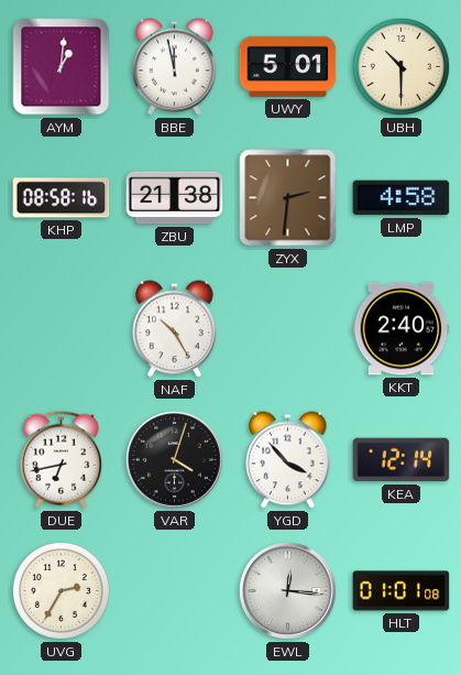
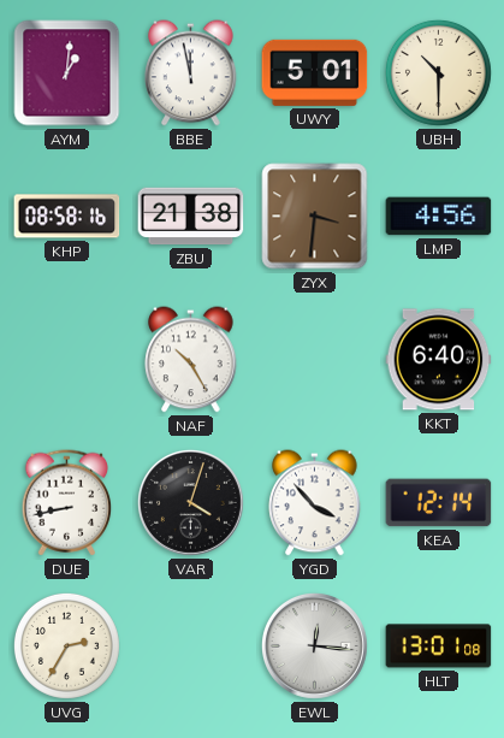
ZYX: 2:31 -> 3:31
LMP: 4:58 -> 4:56
KKT: 2:40 -> 6:40
DUE: 6:43 -> 8:43
HLT: 01:01 -> 13:01
